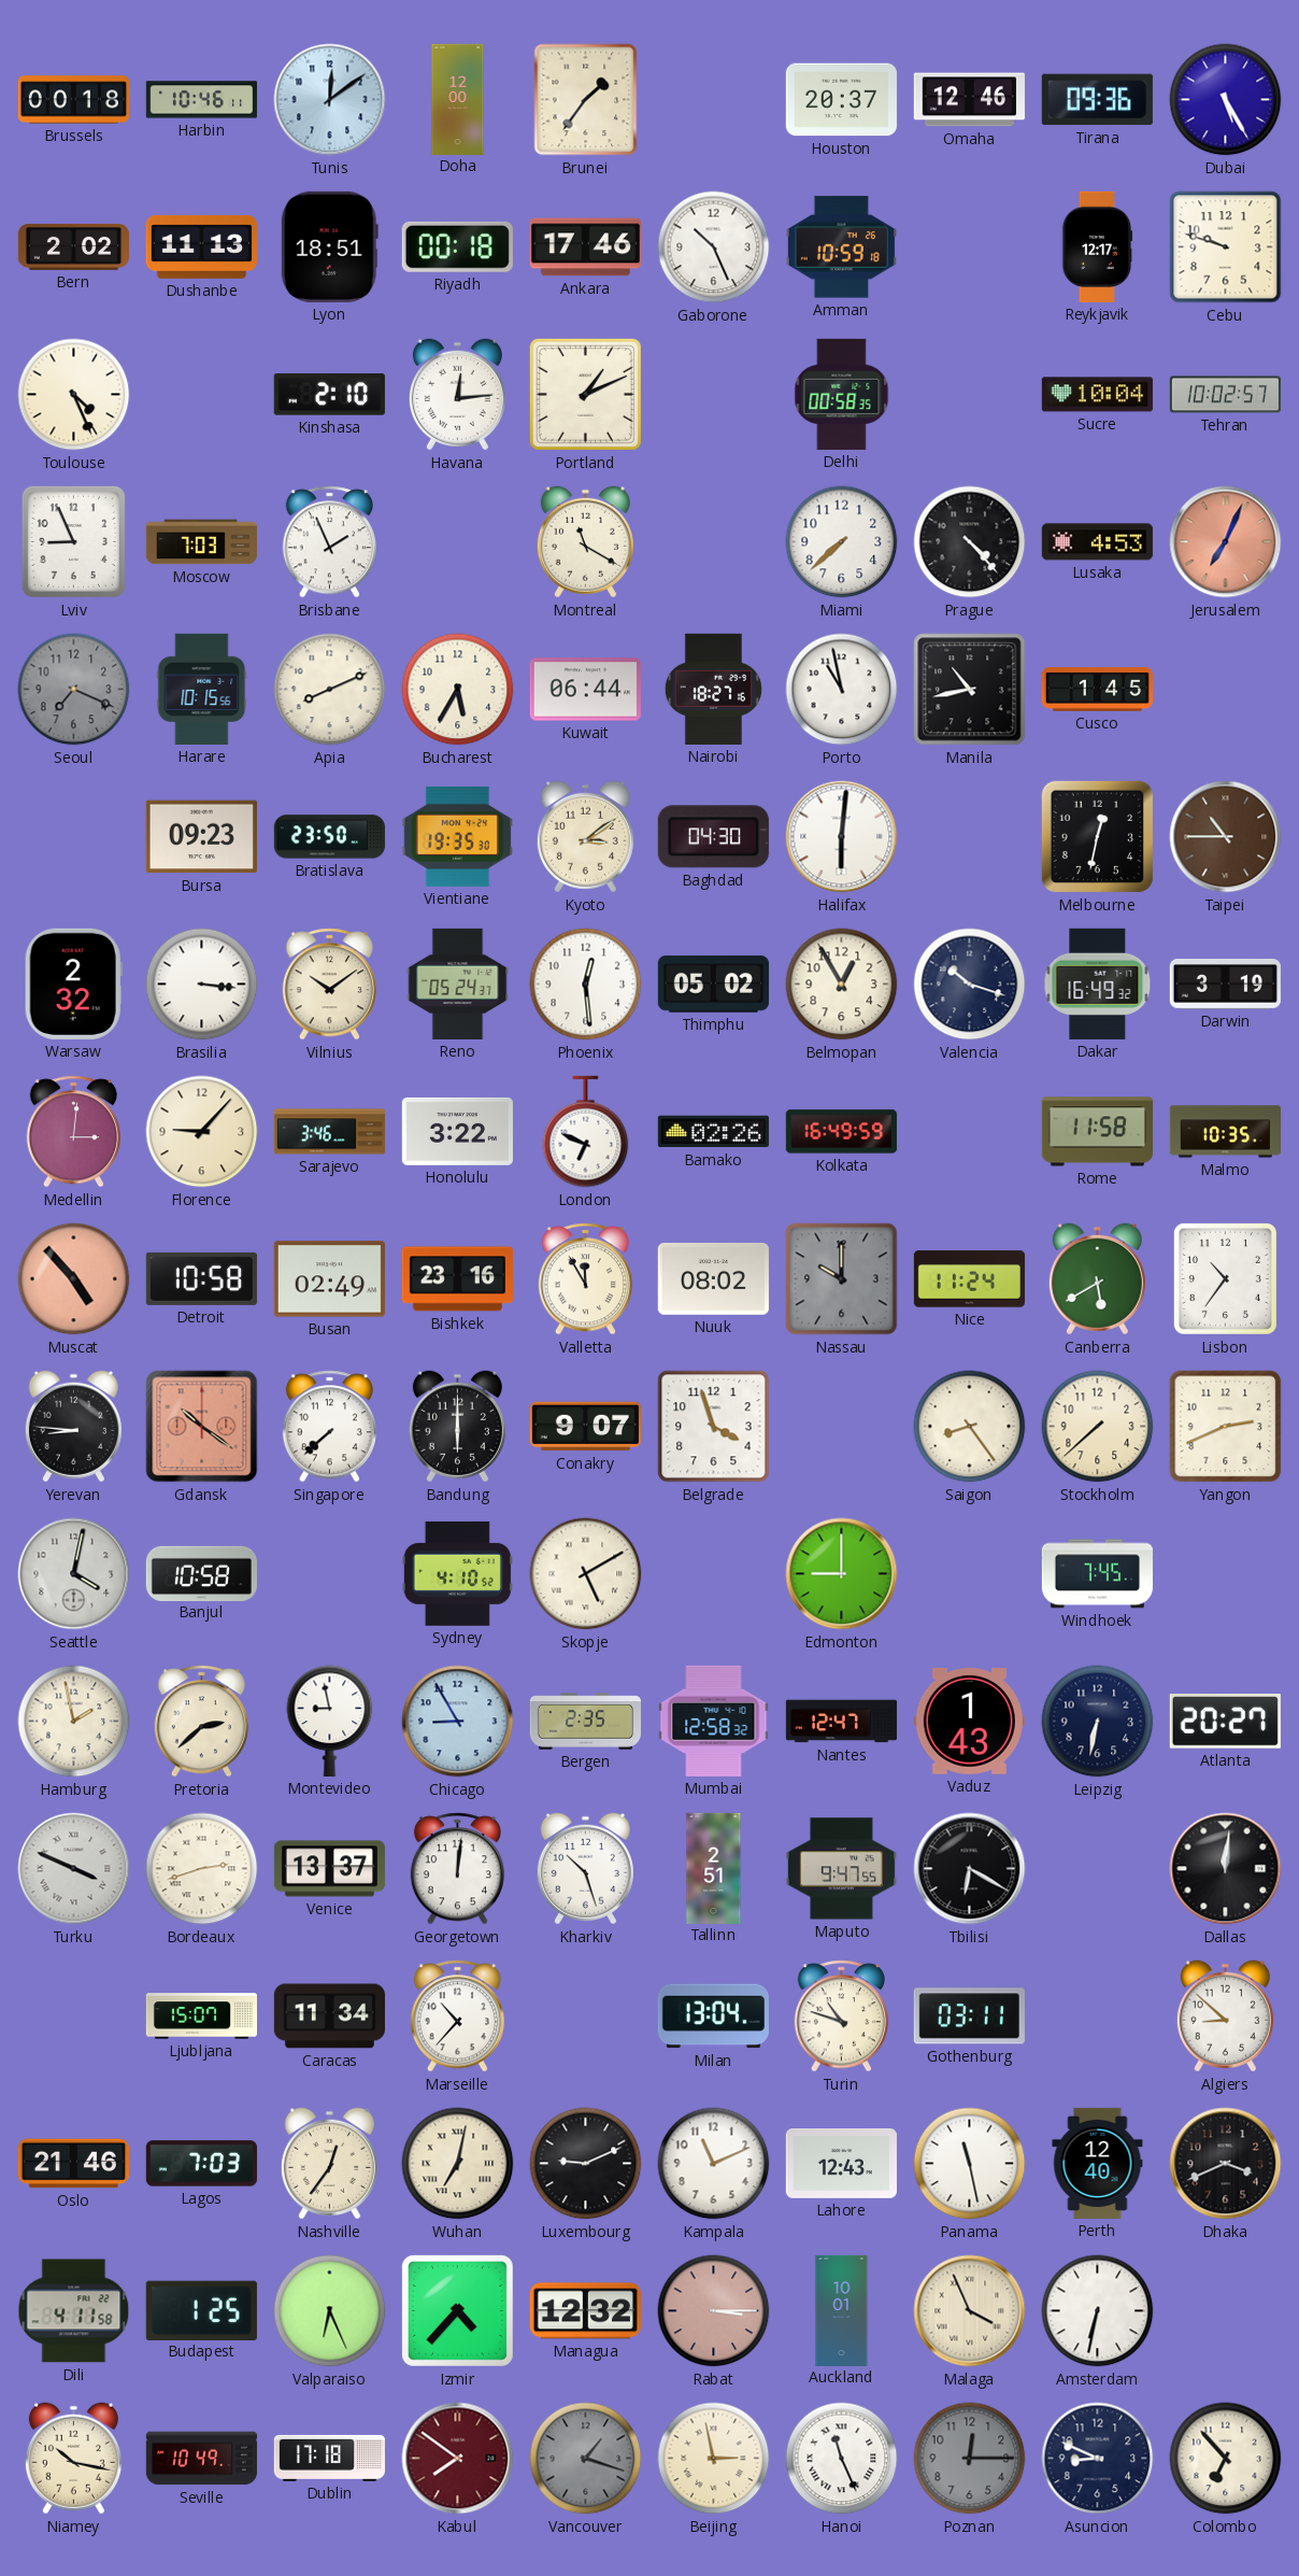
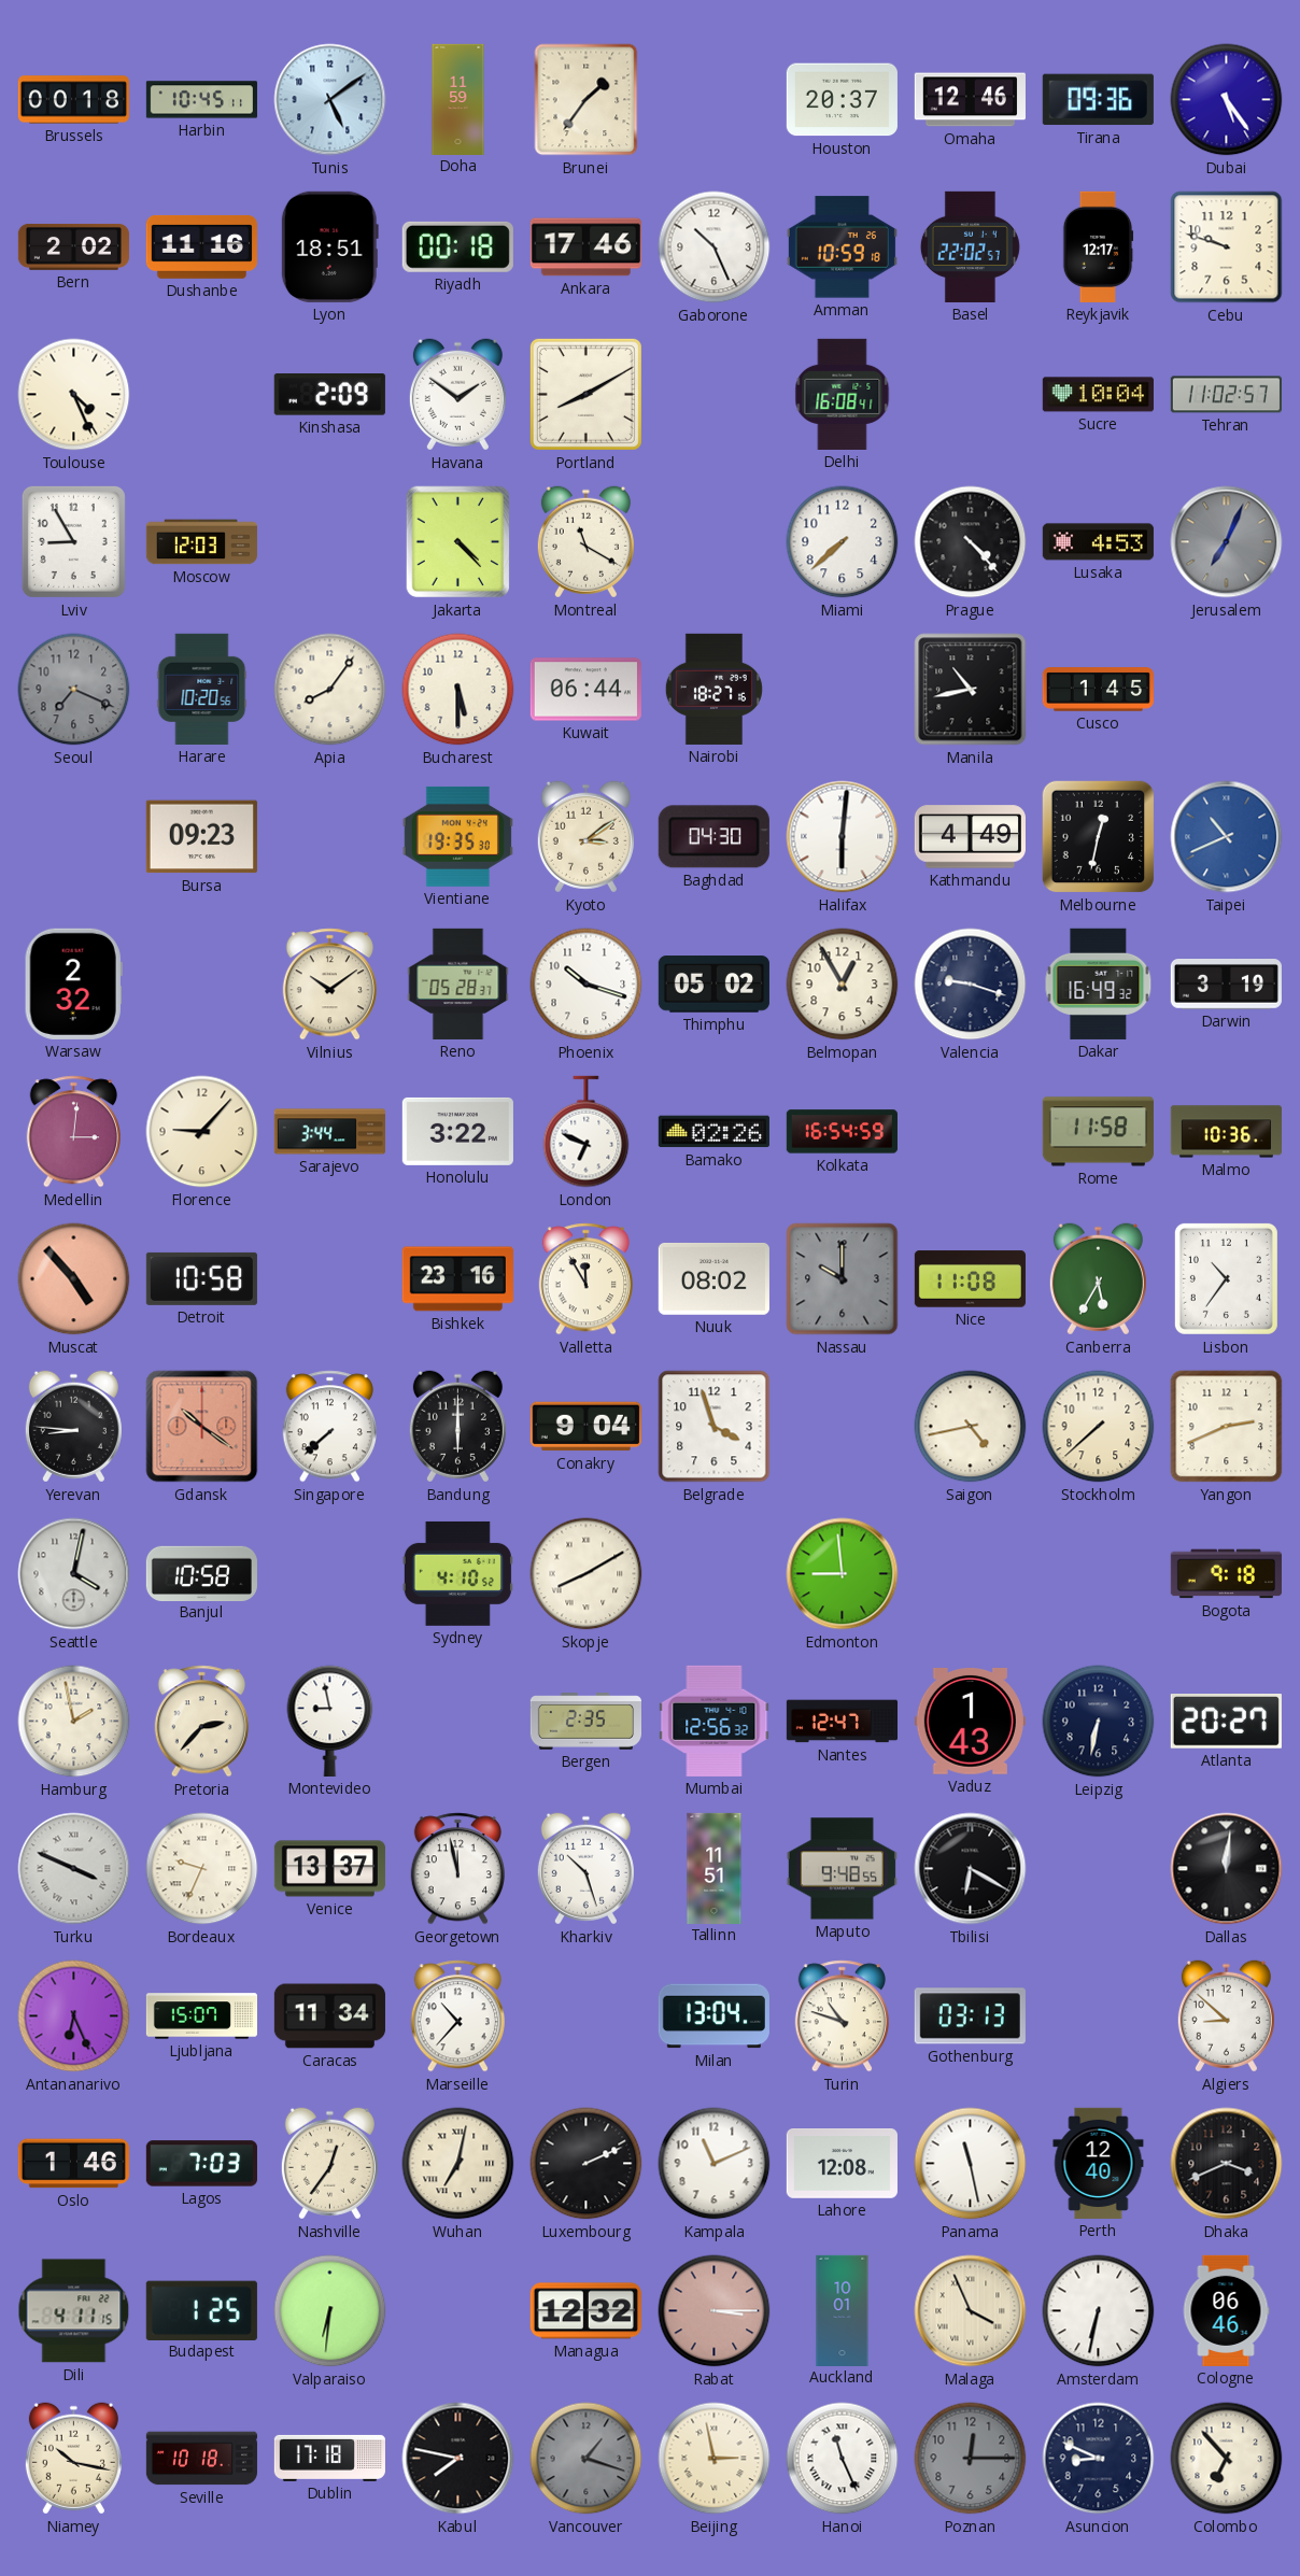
Harbin: 10:46 -> 10:45
Tunis: 12:09 -> 5:09
Doha: 12:00 -> 11:59
Dubai: 5:25 -> 5:24
Dushanbe: 11:13 -> 11:16
Basel: none -> 22:02
Kinshasa: 2:10 -> 2:09
Havana: 12:14 -> 1:51
Portland: 1:11 -> 8:10
Delhi: 00:58 -> 16:08
Tehran: 10:02 -> 11:02
Lviv: 8:56 -> 8:55
Moscow: 7:03 -> 12:03
Brisbane: 1:56 -> none
Jakarta: none -> 4:23
Jerusalem dial: salmon -> grey
Harare: 10:15 -> 10:20
Apia: 8:11 -> 8:06
Bucharest: 5:35 -> 5:30
Porto: 10:58 -> none
Bratislava: 23:50 -> none
Kathmandu: none -> 4:49
Taipei: 10:45 -> 10:41
Taipei dial: brown -> blue
Brasilia: 3:16 -> none
Reno: 05:24 -> 05:28
Phoenix: 12:29 -> 10:18
Valencia: 10:18 -> 9:18
Sarajevo: 3:46 -> 3:44
Kolkata: 16:49 -> 16:54
Malmo: 10:35 -> 10:36
Busan: 02:49 -> none
Nice: 11:24 -> 11:08
Canberra: 5:40 -> 5:35
Conakry: 9:07 -> 9:04
Saigon: 8:24 -> 4:43
Skopje: 5:10 -> 8:10
Edmonton: 9:00 -> 8:59
Windhoek: 7:45 -> none
Bogota: none -> 9:18
Pretoria: 2:38 -> 2:37
Chicago: 8:55 -> none
Mumbai: 12:58 -> 12:56
Bordeaux: 2:42 -> 9:34
Georgetown: 12:01 -> 11:58
Tallinn: 2:51 -> 11:51
Maputo: 9:47 -> 9:48
Antananarivo: none -> 6:26
Gothenburg: 03:11 -> 03:13
Oslo: 21:46 -> 1:46
Luxembourg: 9:11 -> 2:11
Lahore: 12:43 -> 12:08
Dili: 4:11:58 -> 4:11:15
Valparaiso: 6:26 -> 6:31
Izmir: 4:37 -> none
Cologne: none -> 06:46
Seville: 10:49 -> 10:18
Kabul: 7:51 -> 7:47
Kabul dial: burgundy -> black
